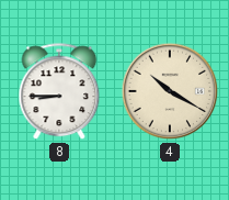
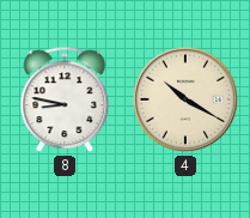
8: 8:45 -> 8:47
